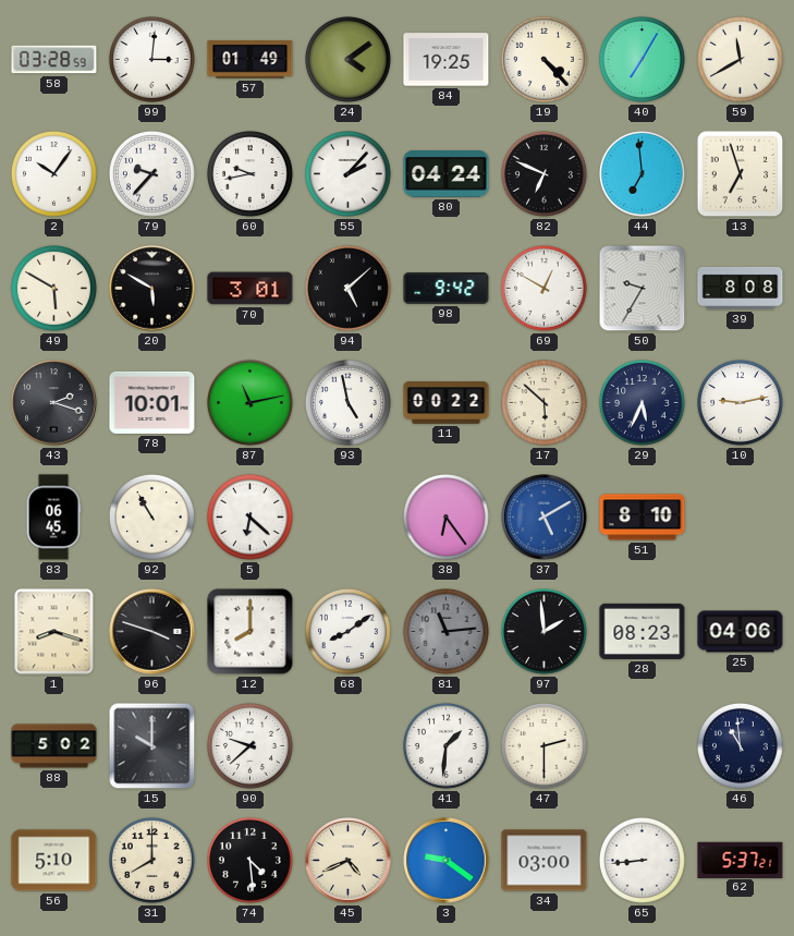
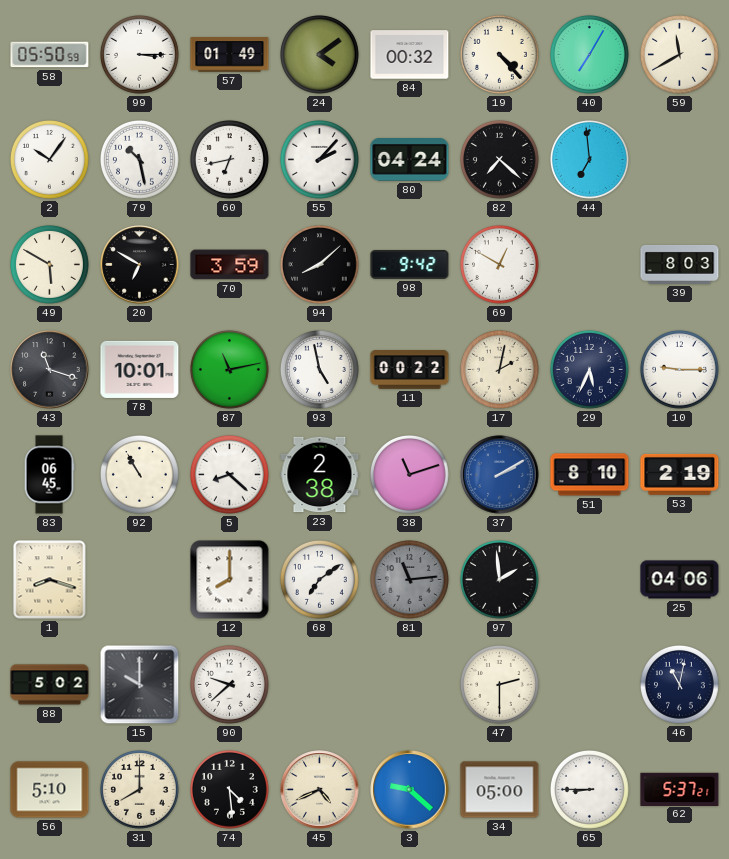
58: 03:28 -> 05:50
99: 3:01 -> 3:15
84: 19:25 -> 00:32
79: 9:37 -> 10:28
60: 9:43 -> 6:43
82: 6:49 -> 7:22
13: 6:57 -> none
20: 5:50 -> 6:50
70: 3:01 -> 3:59
94: 5:08 -> 8:08
50: 9:35 -> none
39: 8:08 -> 8:03
43: 2:18 -> 11:18
17: 5:52 -> 2:02
10: 9:13 -> 9:15
5: 6:22 -> 8:22
23: none -> 2:38
38: 6:24 -> 11:12
37: 5:10 -> 2:10
53: none -> 2:19
96: 3:48 -> none
68: 8:09 -> 7:09
28: 08:23 -> none
41: 1:31 -> none
46: 10:59 -> 11:02
3: 9:21 -> 9:22
34: 03:00 -> 05:00
65: 8:44 -> 8:45
